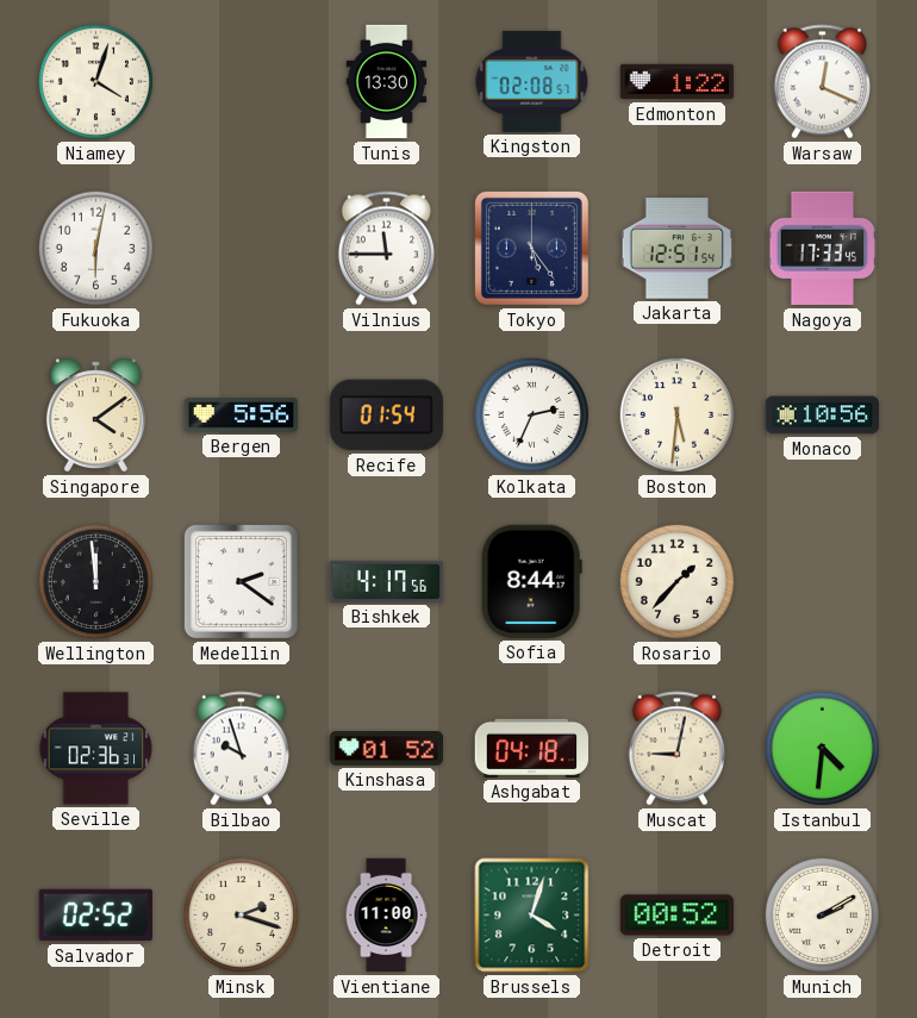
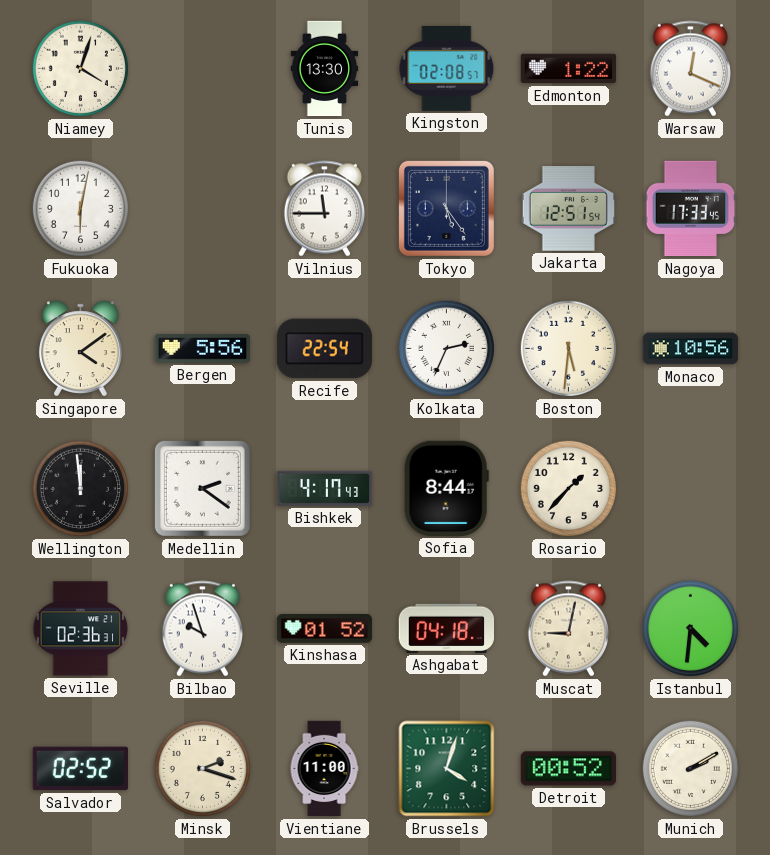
Recife: 01:54 -> 22:54
Bishkek: 4:17:56 -> 4:17:43
